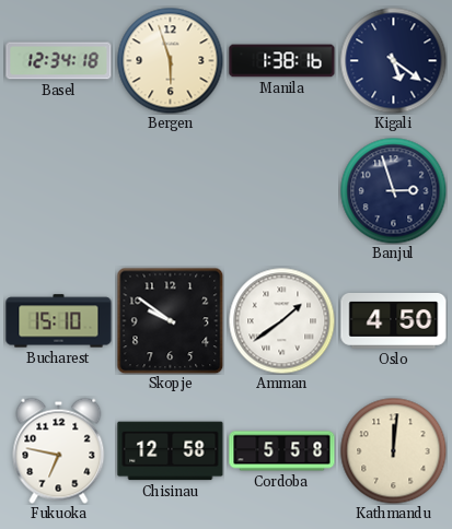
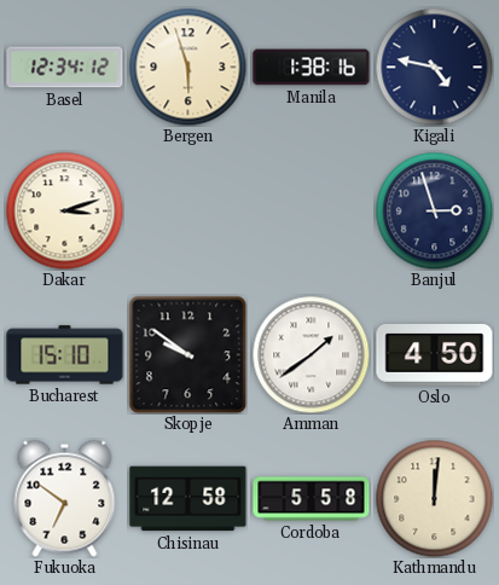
Basel: 12:34:18 -> 12:34:12
Kigali: 5:21 -> 4:47
Dakar: none -> 3:12
Fukuoka: 6:47 -> 6:51
